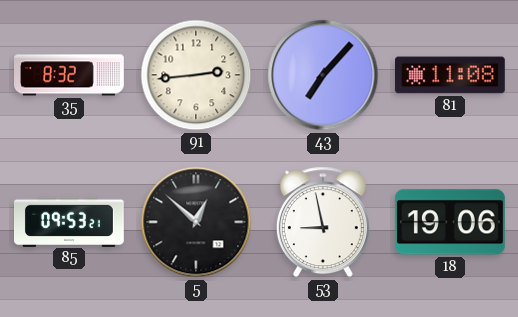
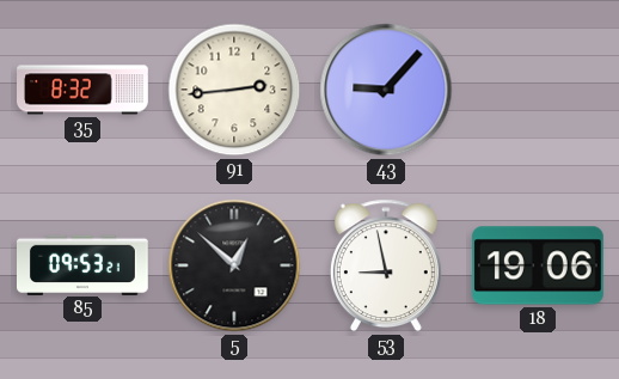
43: 7:07 -> 9:07
81: 11:08 -> none
